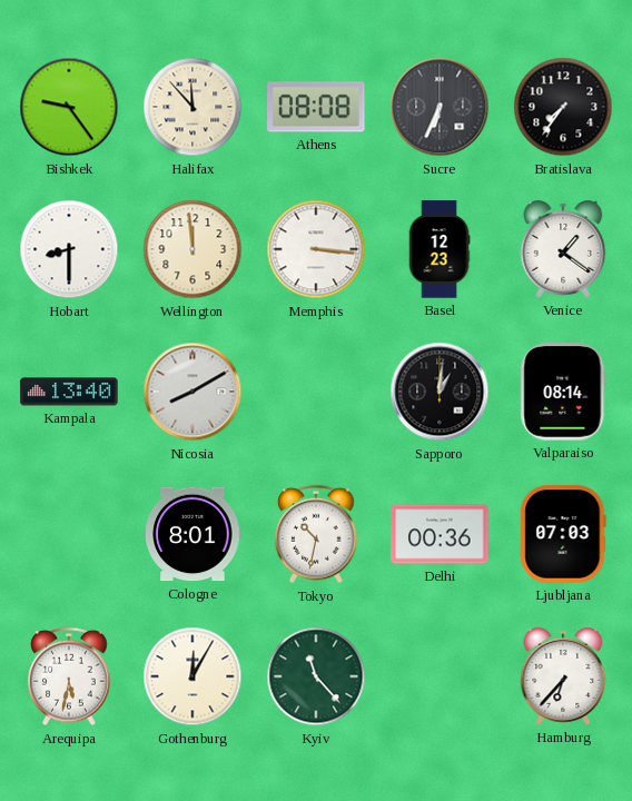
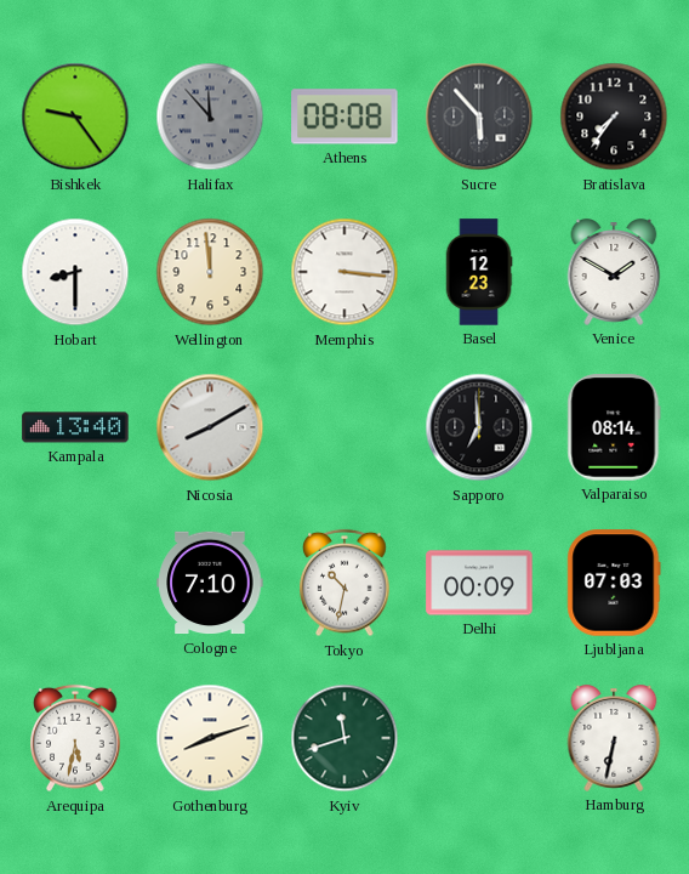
Halifax dial: cream -> grey
Sucre: 6:34 -> 5:53
Venice: 1:21 -> 1:50
Sapporo: 1:01 -> 6:59
Cologne: 8:01 -> 7:10
Delhi: 00:36 -> 00:09
Gothenburg: 12:05 -> 8:12
Kyiv: 11:23 -> 11:42
Hamburg: 6:37 -> 6:32
